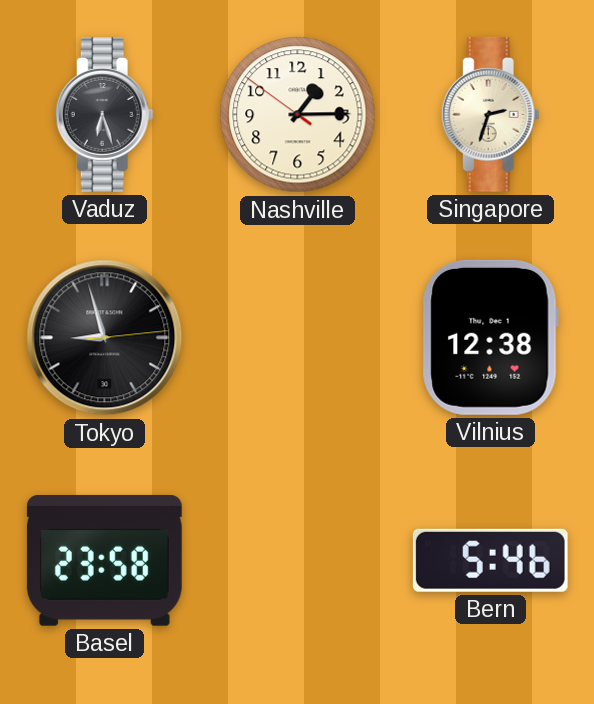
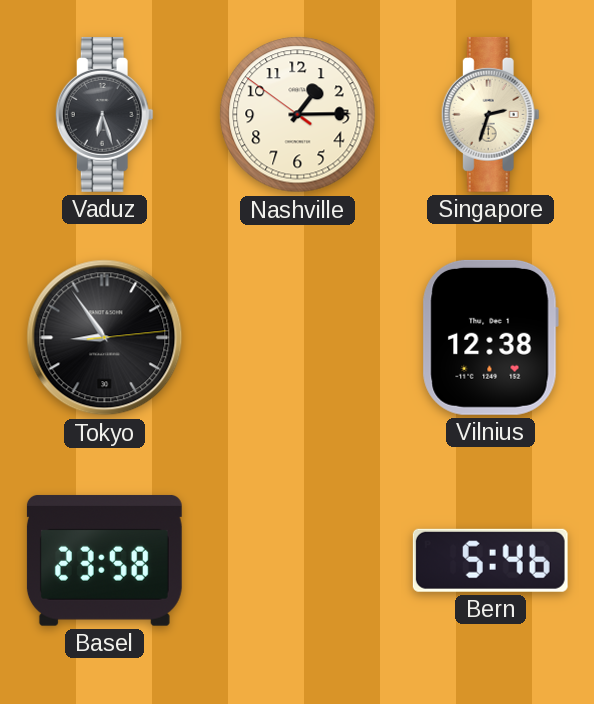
Tokyo: 8:57 -> 8:54
